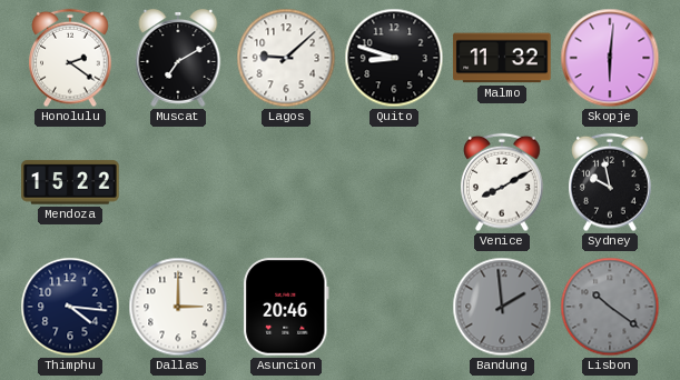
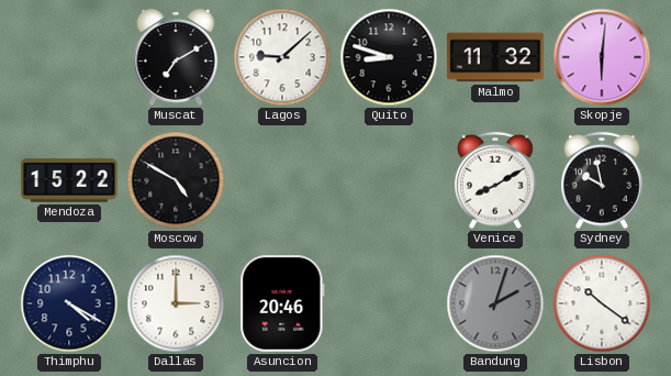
Honolulu: 2:21 -> none
Moscow: none -> 4:50
Thimphu: 4:16 -> 4:20
Bandung: 1:59 -> 2:03
Lisbon dial: grey -> white
